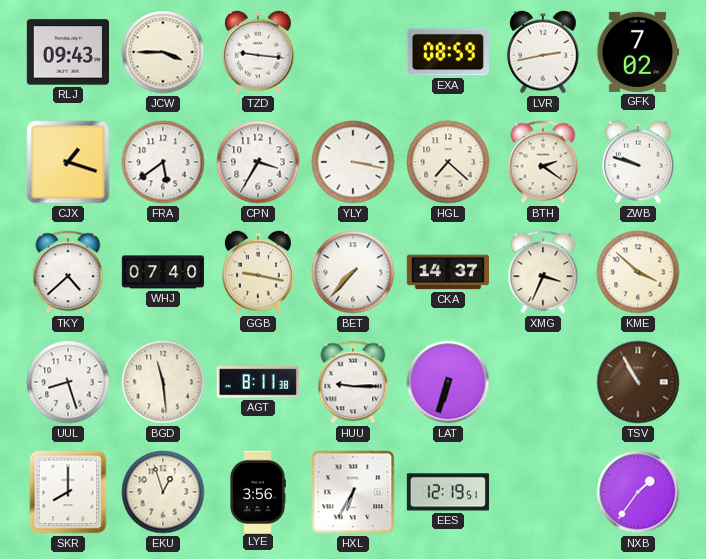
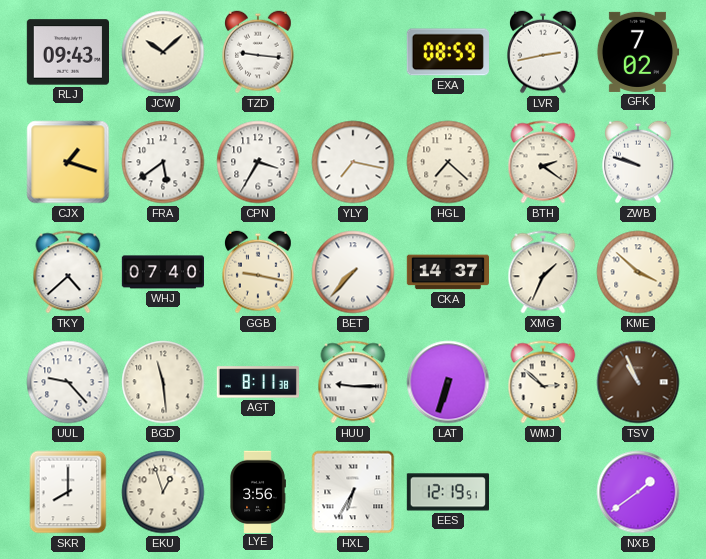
JCW: 3:45 -> 10:08
YLY: 3:17 -> 7:17
XMG: 3:34 -> 1:34
UUL: 8:27 -> 9:23
WMJ: none -> 2:52
TSV: 10:55 -> 10:56
NXB: 1:36 -> 1:39
